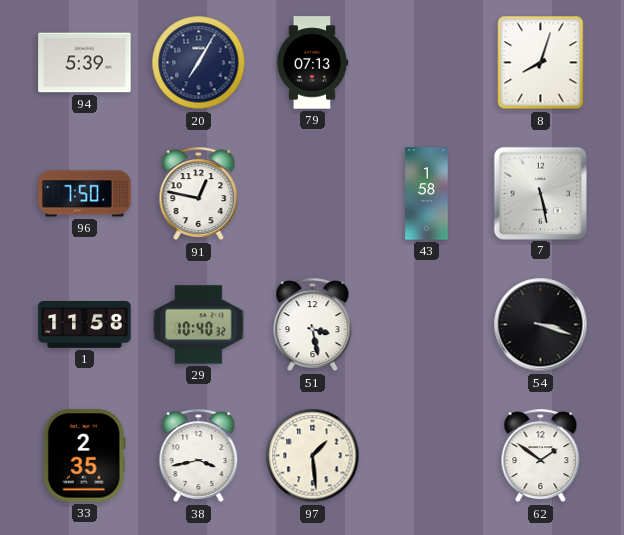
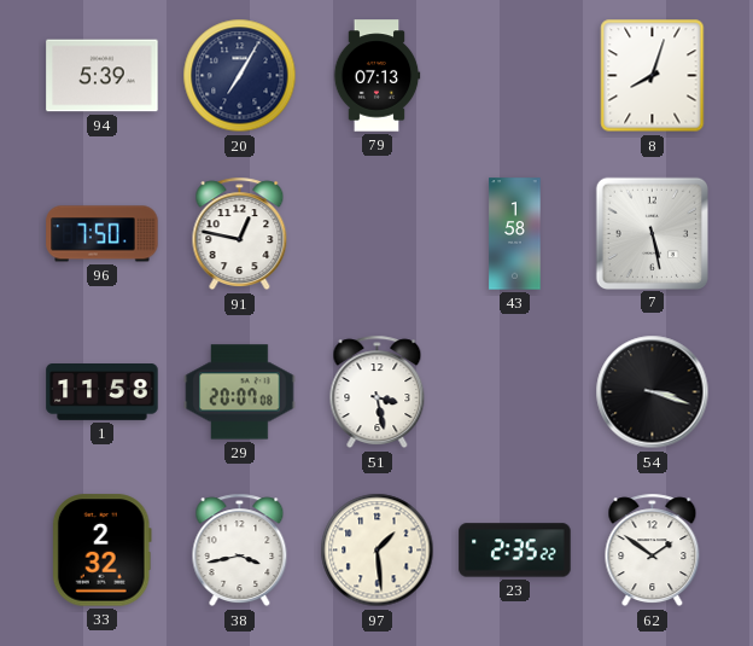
29: 10:40 -> 20:07
33: 2:35 -> 2:32
23: none -> 2:35
